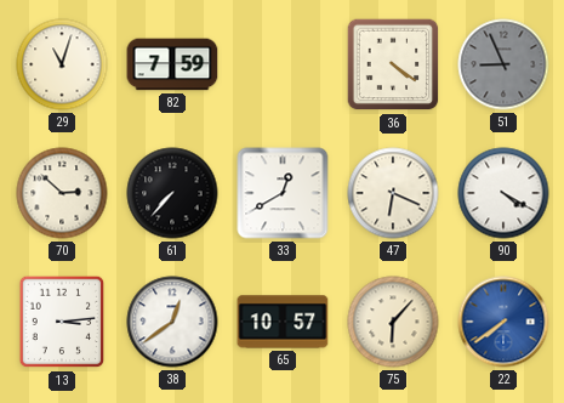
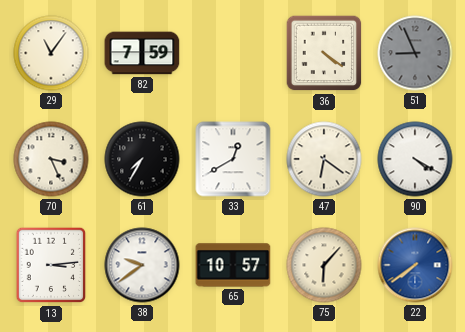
29: 11:03 -> 11:06
70: 2:52 -> 3:26
61: 7:37 -> 7:35
47: 6:19 -> 6:21
38: 12:39 -> 9:39
